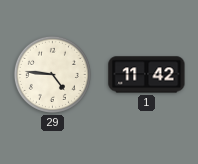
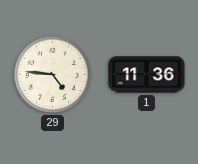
1: 11:42 -> 11:36
